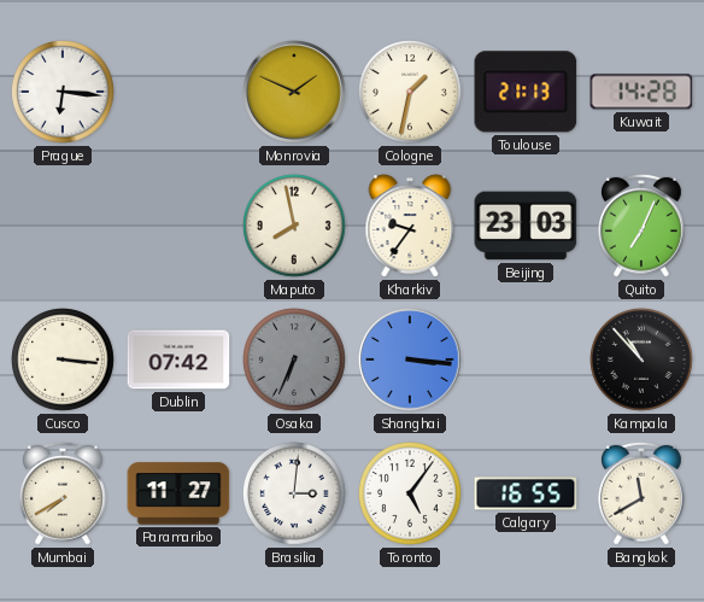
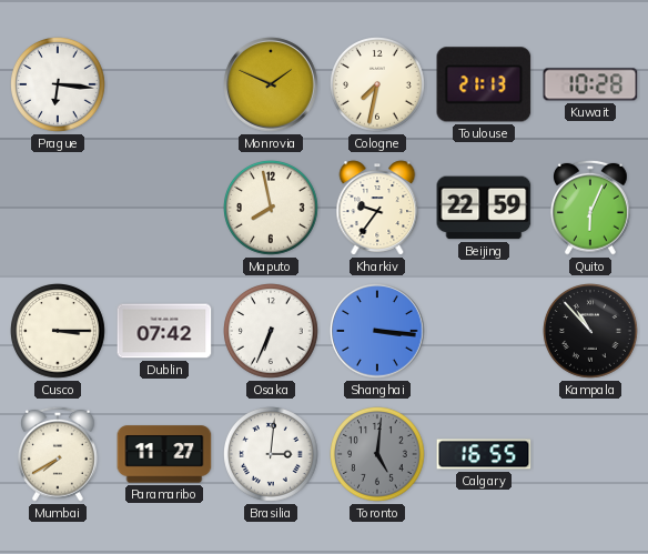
Cologne: 1:32 -> 7:32
Kuwait: 14:28 -> 10:28
Beijing: 23:03 -> 22:59
Quito: 7:04 -> 6:04
Cusco: 3:16 -> 3:15
Osaka dial: grey -> white
Toronto: 5:06 -> 5:01
Toronto dial: white -> grey
Bangkok: 11:40 -> none
